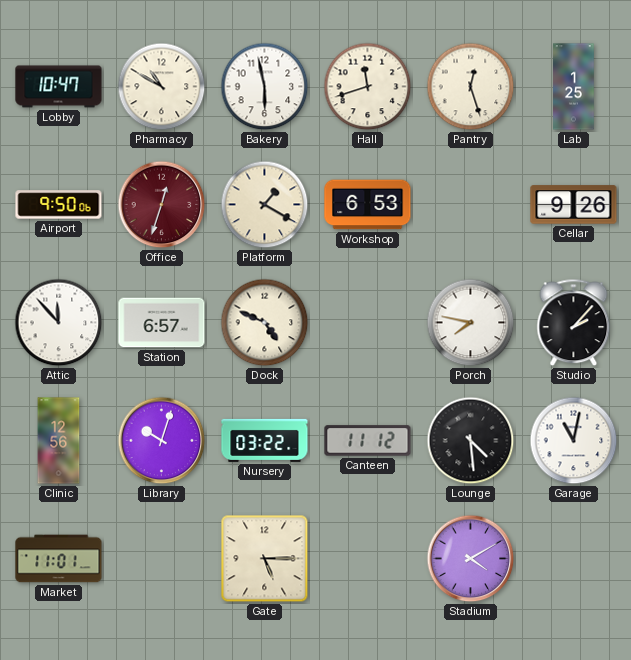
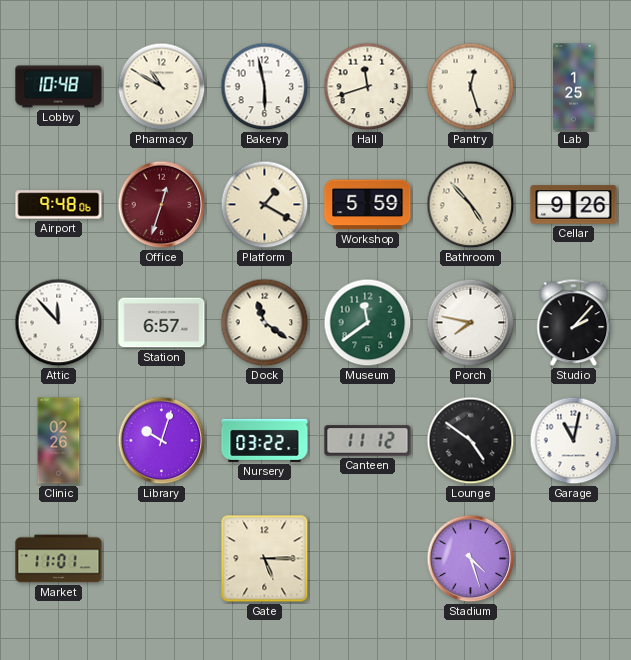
Lobby: 10:47 -> 10:48
Airport: 9:50 -> 9:48
Workshop: 6:53 -> 5:59
Bathroom: none -> 4:53
Dock: 4:49 -> 11:21
Museum: none -> 11:39
Clinic: 12:56 -> 02:26
Lounge: 4:29 -> 4:51
Stadium: 4:10 -> 4:27
